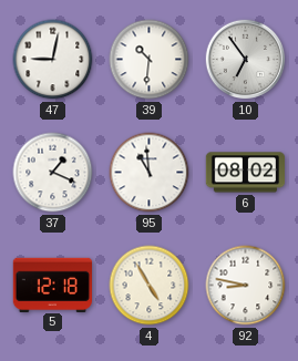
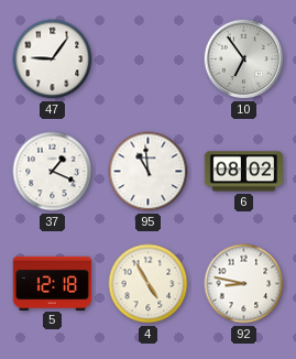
47: 9:02 -> 9:06
39: 10:31 -> none
